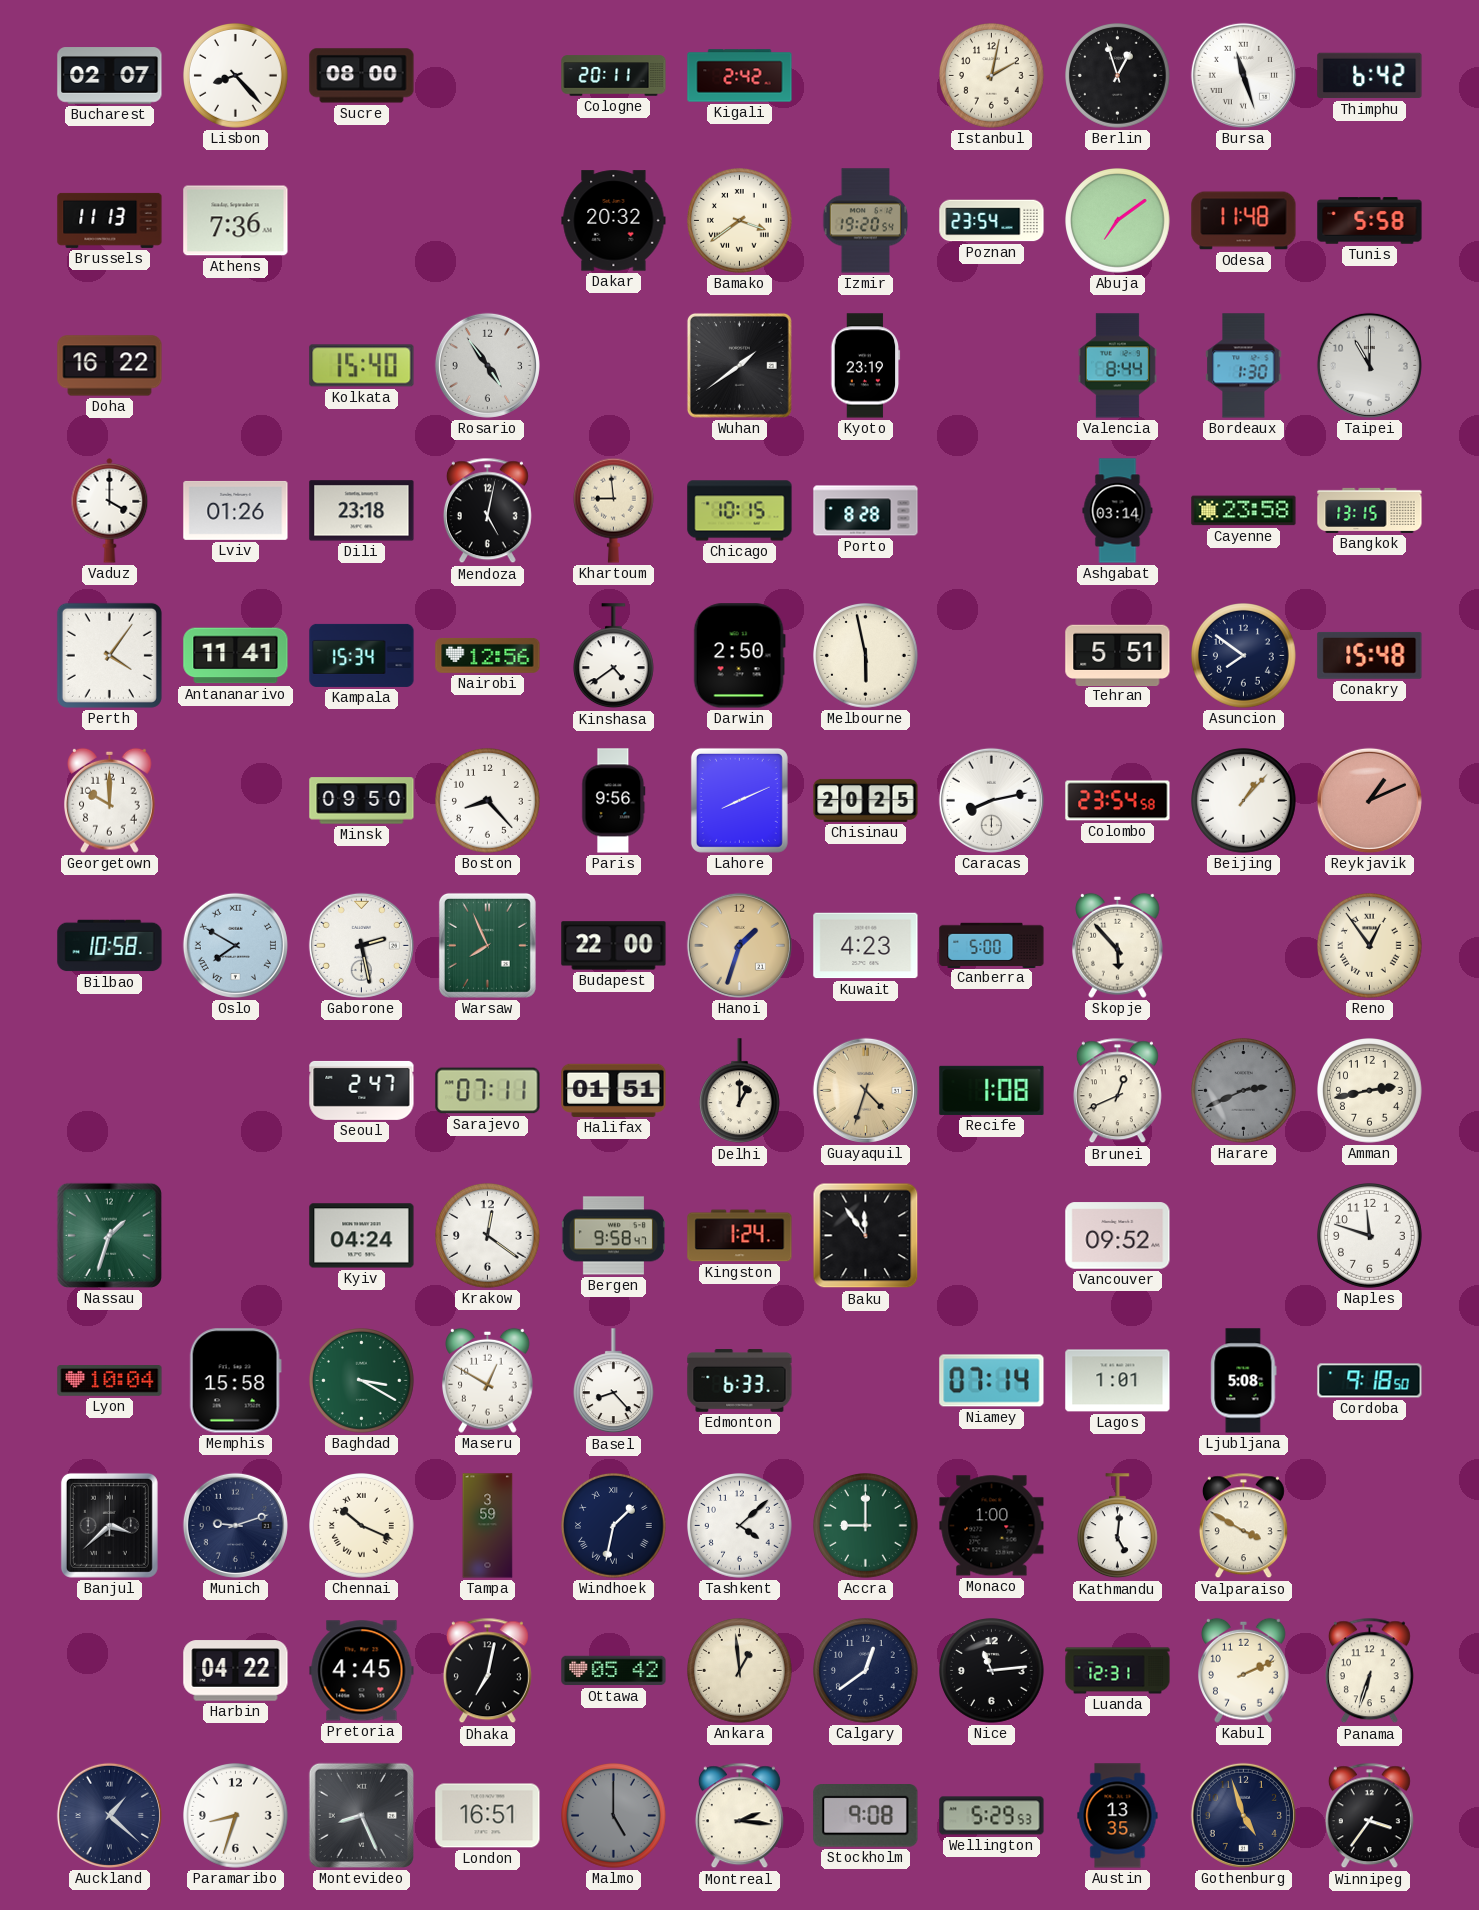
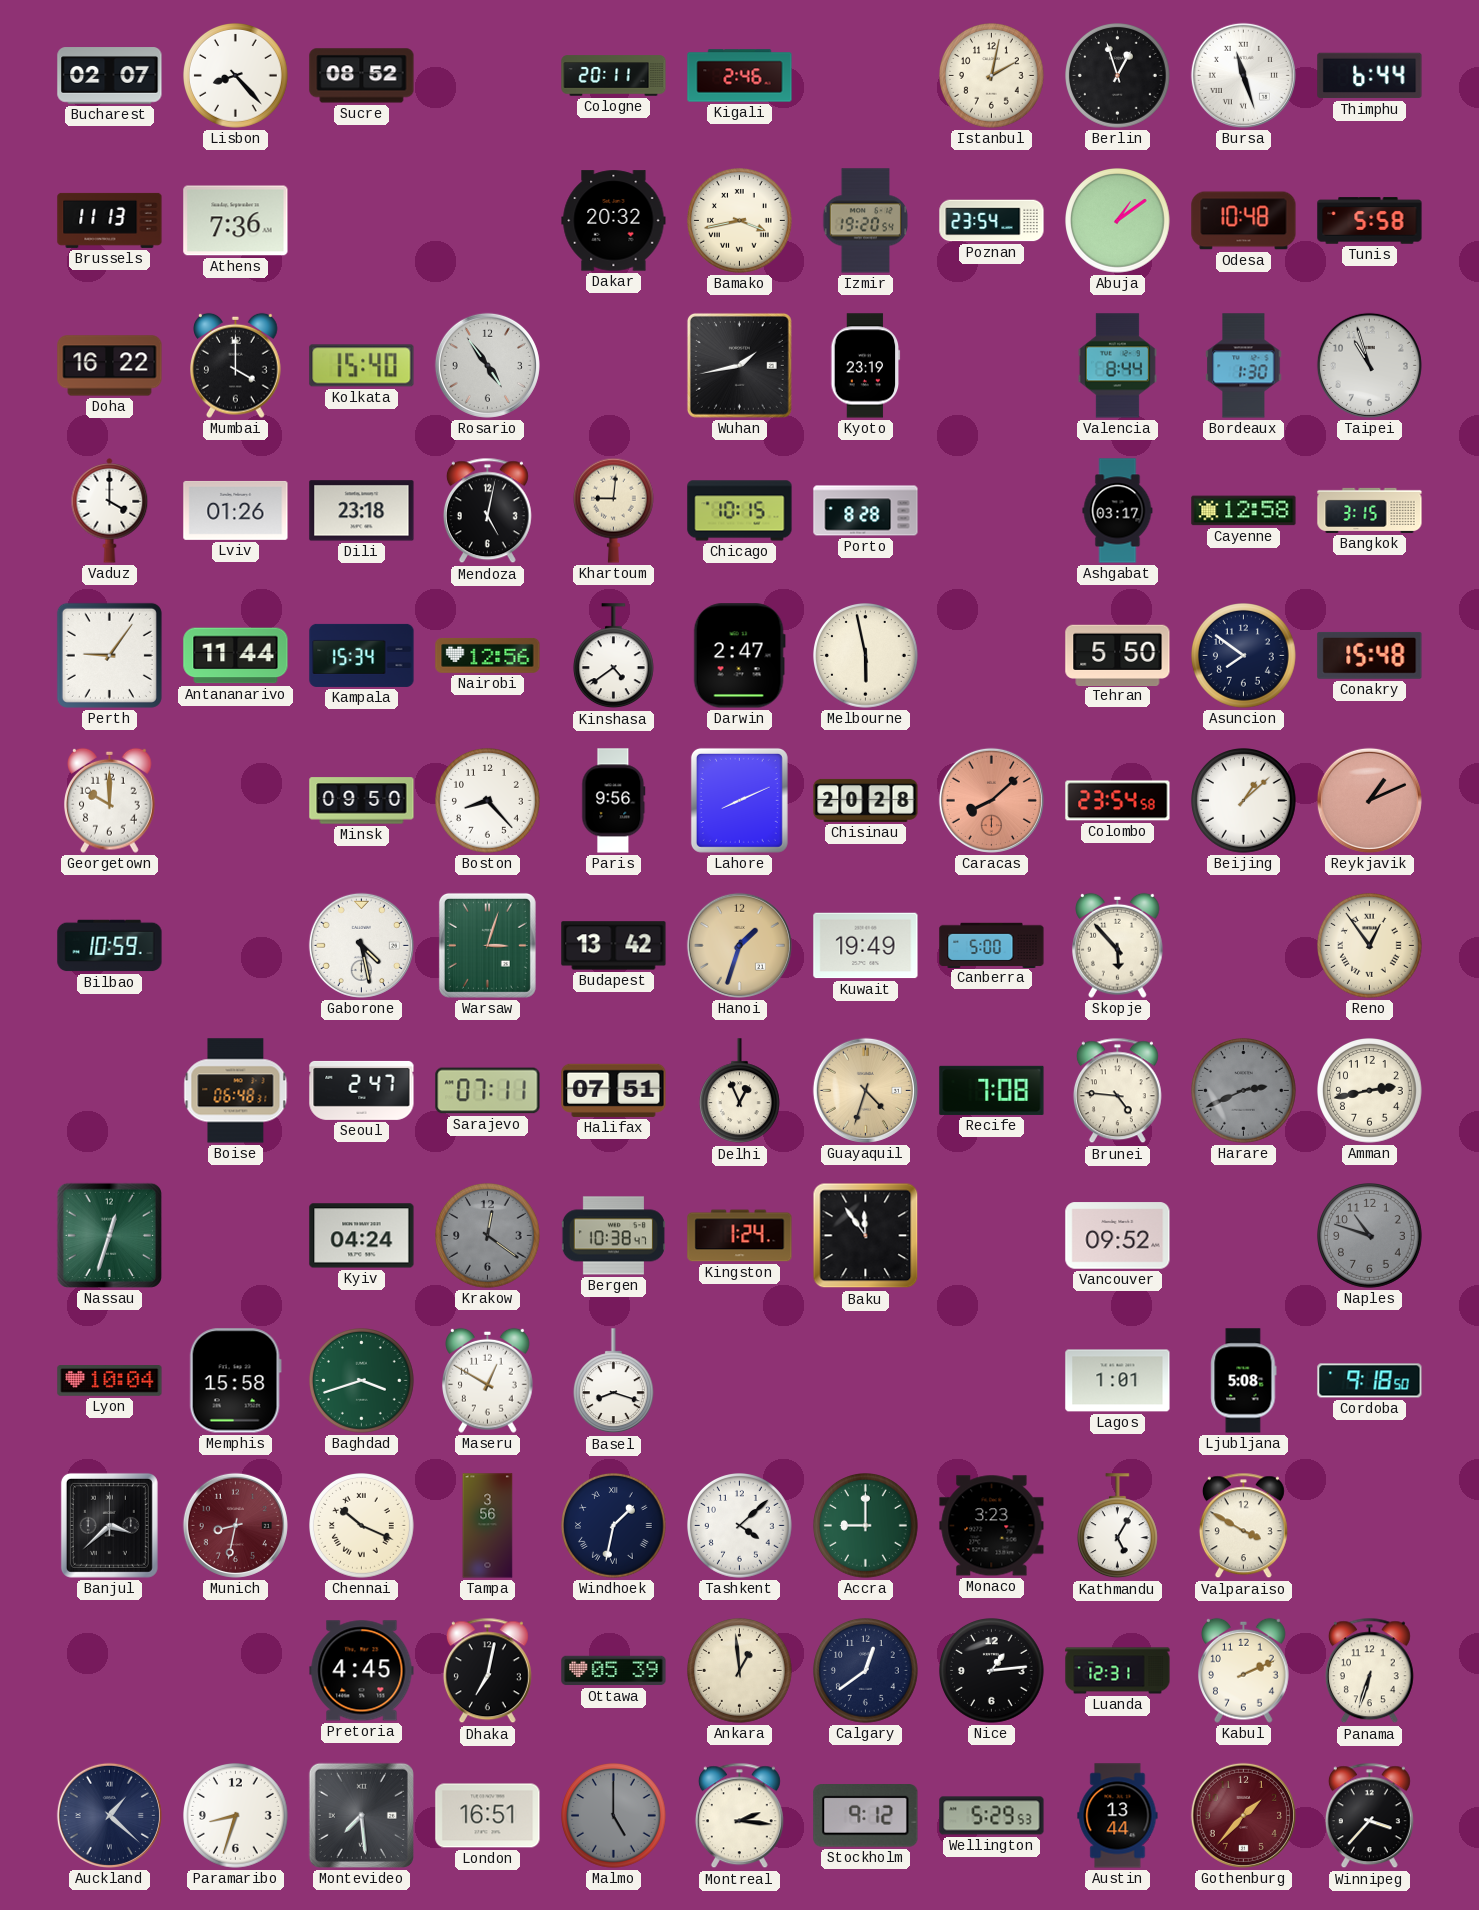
Sucre: 08:00 -> 08:52
Kigali: 2:42 -> 2:46
Thimphu: 6:42 -> 6:44
Bamako: 3:39 -> 3:43
Abuja: 7:09 -> 1:09
Odesa: 11:48 -> 10:48
Mumbai: none -> 4:00
Wuhan: 1:39 -> 1:43
Taipei: 11:00 -> 10:57
Khartoum: 8:59 -> 9:01
Ashgabat: 03:14 -> 03:17
Cayenne: 23:58 -> 12:58
Bangkok: 13:15 -> 3:15
Perth: 4:06 -> 9:06
Antananarivo: 11:41 -> 11:44
Darwin: 2:50 -> 2:47
Tehran: 5:51 -> 5:50
Chisinau: 20:25 -> 20:28
Caracas: 8:13 -> 8:08
Caracas dial: white -> salmon
Beijing: 1:07 -> 1:08
Bilbao: 10:58 -> 10:59
Oslo: 7:50 -> none
Gaborone: 2:28 -> 4:28
Warsaw: 7:56 -> 3:03
Budapest: 22:00 -> 13:42
Kuwait: 4:23 -> 19:49
Boise: none -> 06:48
Halifax: 01:51 -> 07:51
Delhi: 1:00 -> 12:56
Recife: 1:08 -> 7:08
Brunei: 12:41 -> 4:46
Nassau: 1:33 -> 12:33
Krakow dial: white -> grey
Bergen: 9:58 -> 10:38
Naples: 11:48 -> 10:48
Naples dial: white -> grey
Baghdad: 3:20 -> 3:42
Basel: 8:23 -> 8:18
Edmonton: 6:33 -> none
Niamey: 07:14 -> none
Munich: 9:12 -> 8:32
Munich dial: navy -> burgundy
Tampa: 3:59 -> 3:56
Monaco: 1:00 -> 3:23
Kathmandu: 5:01 -> 5:05
Harbin: 04:22 -> none
Ottawa: 05:42 -> 05:39
Nice: 11:14 -> 1:14
Montevideo: 8:26 -> 7:29
Stockholm: 9:08 -> 9:12
Austin: 13:35 -> 13:44
Gothenburg: 4:57 -> 1:37
Gothenburg dial: navy -> burgundy
Winnipeg: 3:36 -> 3:37
